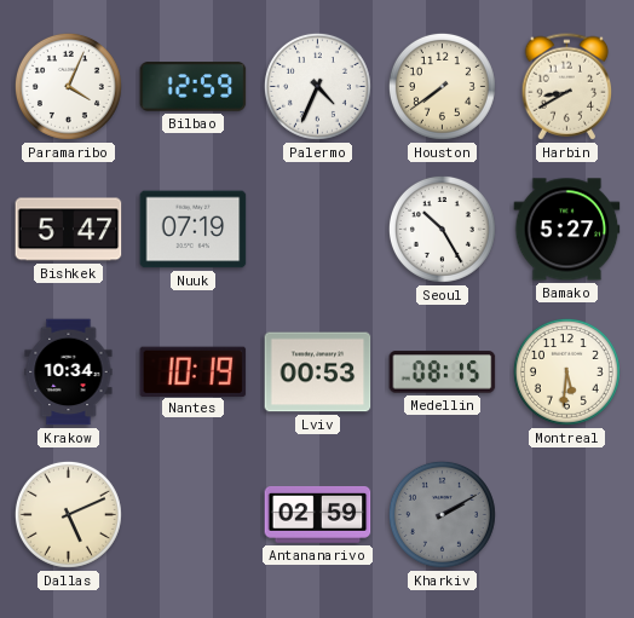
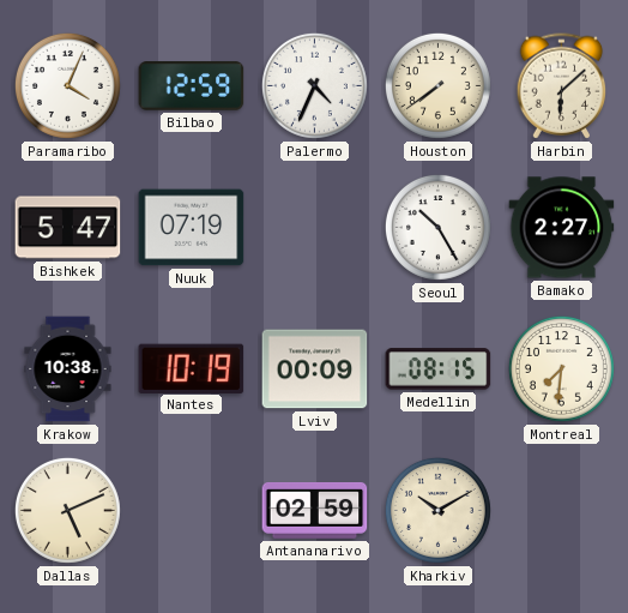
Harbin: 8:40 -> 6:08
Bamako: 5:27 -> 2:27
Krakow: 10:34 -> 10:38
Lviv: 00:53 -> 00:09
Montreal: 5:31 -> 7:31
Kharkiv: 2:10 -> 10:10
Kharkiv dial: grey -> cream
